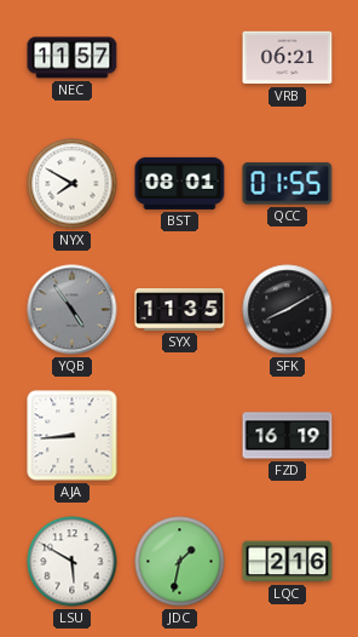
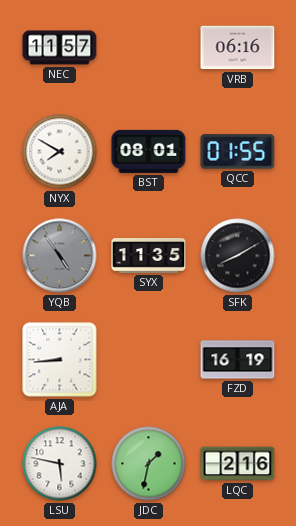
VRB: 06:21 -> 06:16
LSU: 5:50 -> 5:47
